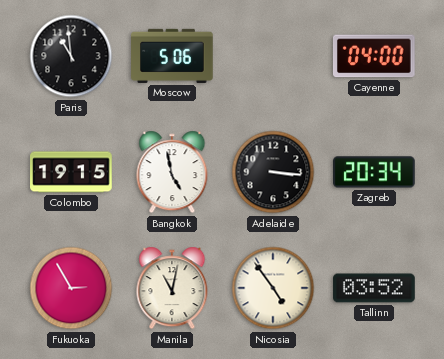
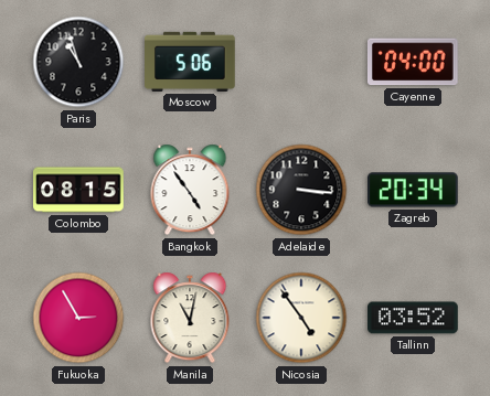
Paris: 10:59 -> 10:57
Colombo: 19:15 -> 08:15
Bangkok: 4:58 -> 4:54
